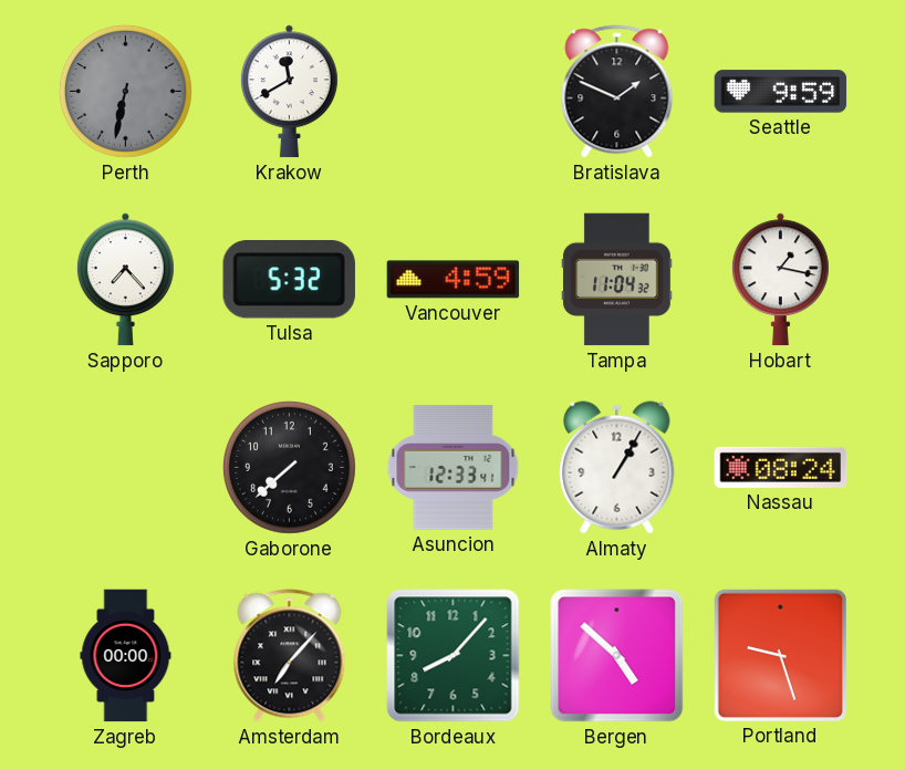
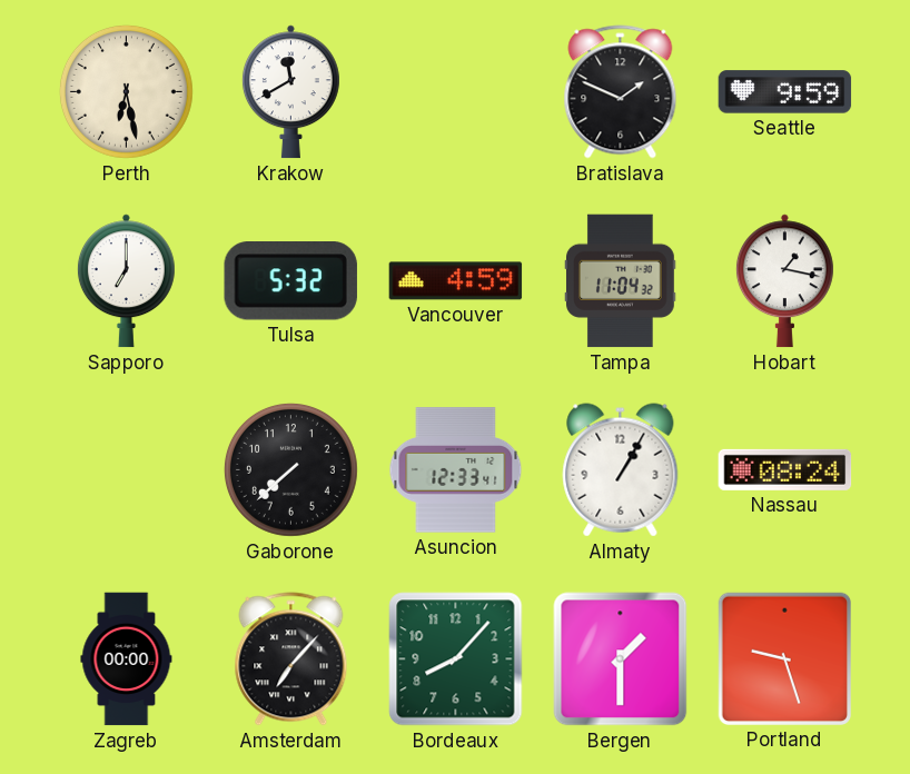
Perth: 6:32 -> 6:28
Perth dial: grey -> cream
Sapporo: 7:23 -> 7:00
Bergen: 4:52 -> 1:30
